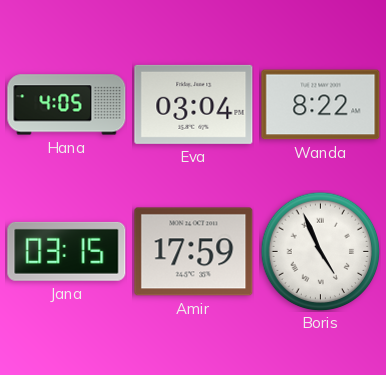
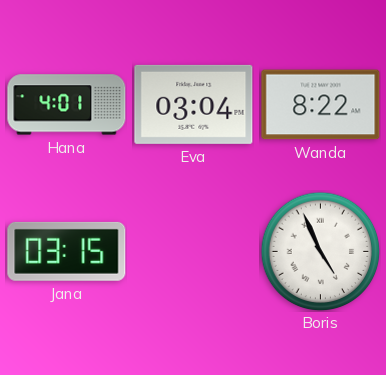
Hana: 4:05 -> 4:01
Amir: 17:59 -> none
